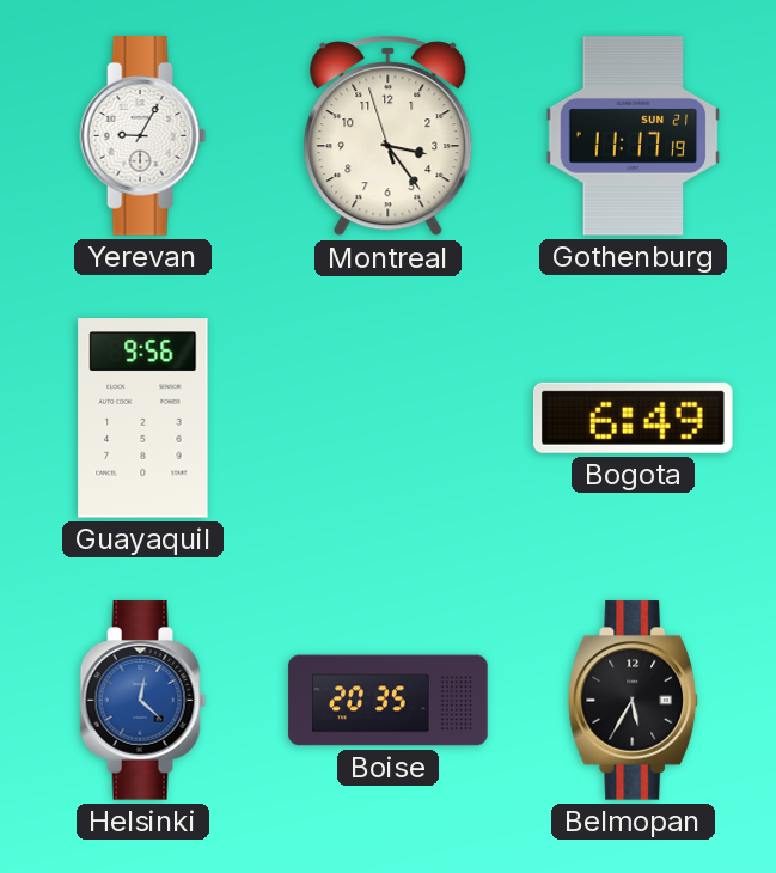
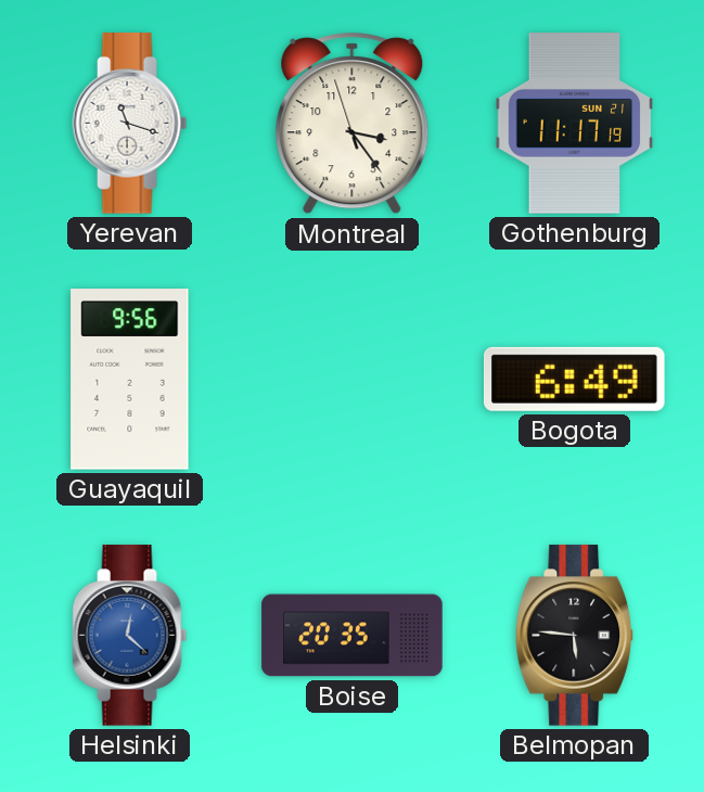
Yerevan: 9:05 -> 11:18
Belmopan: 5:35 -> 5:46
